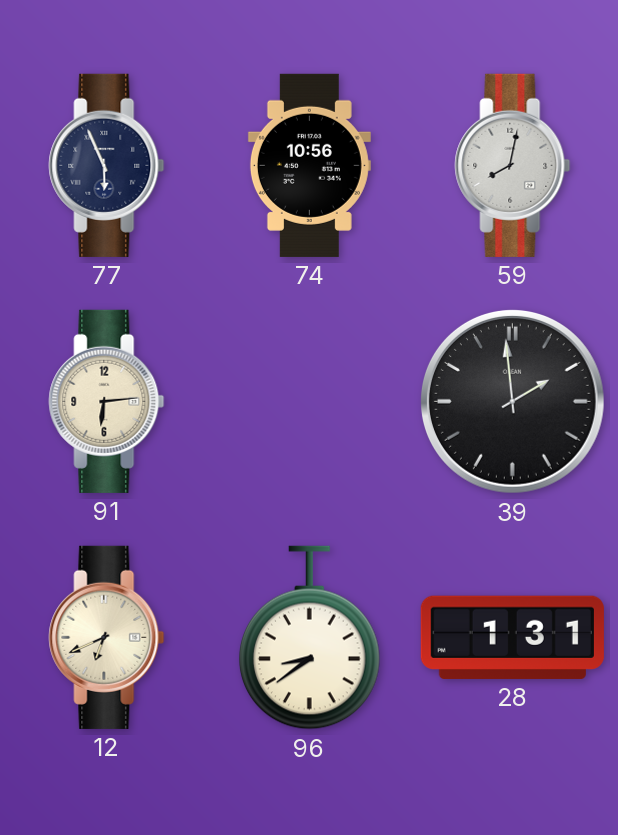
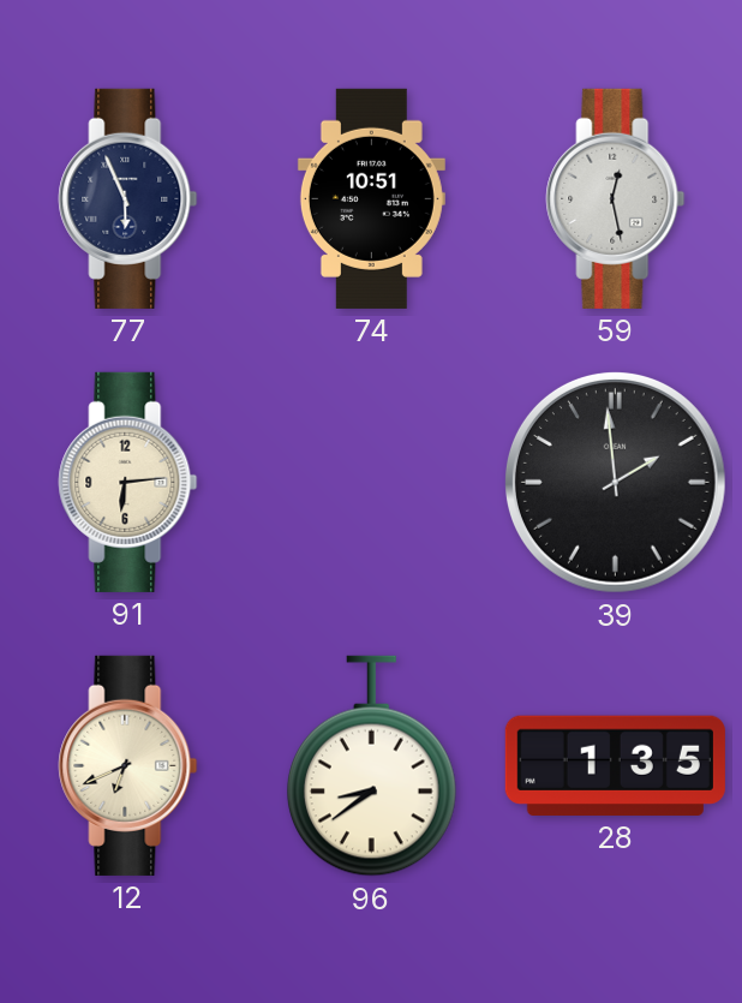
74: 10:56 -> 10:51
59: 8:02 -> 12:28
28: 1:31 -> 1:35
